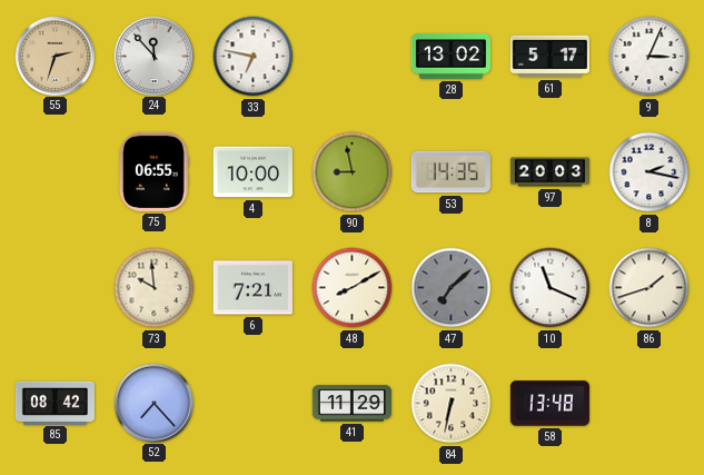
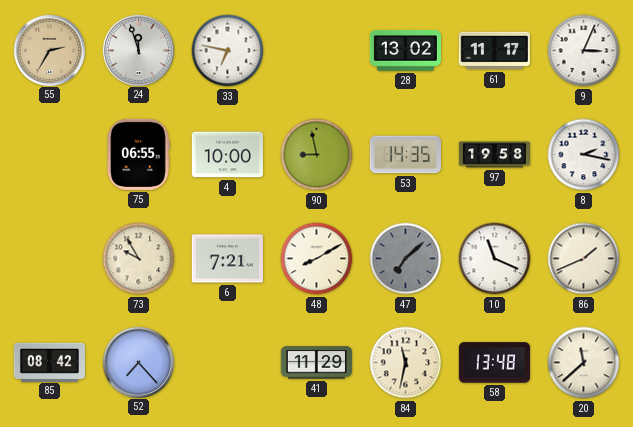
55: 2:33 -> 2:35
24: 11:53 -> 11:57
61: 5:17 -> 11:17
97: 20:03 -> 19:58
73: 9:59 -> 9:55
86: 1:42 -> 1:41
84: 6:32 -> 11:32
20: none -> 11:38
